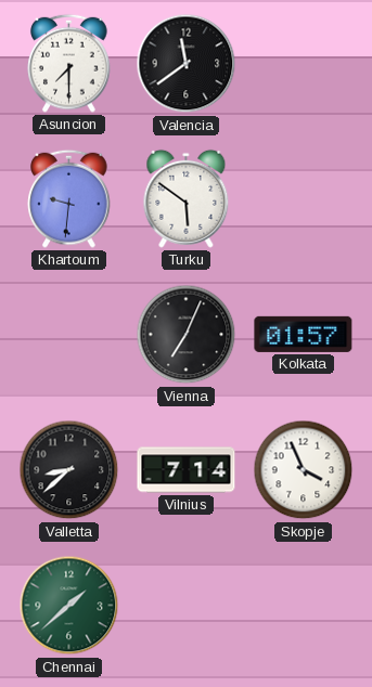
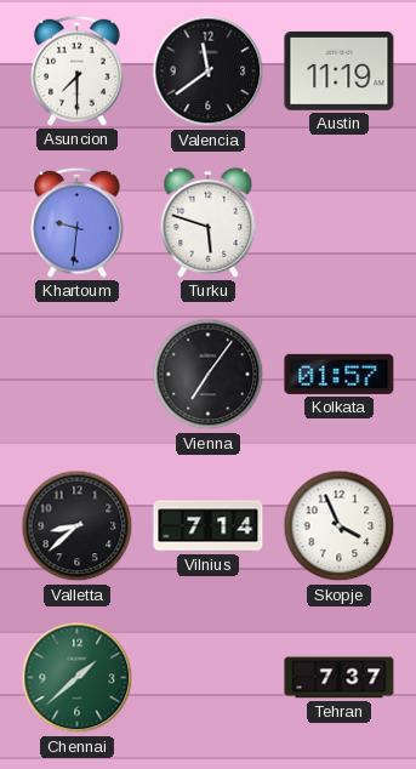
Austin: none -> 11:19
Turku: 5:51 -> 5:48
Vienna: 7:04 -> 7:06
Tehran: none -> 7:37
